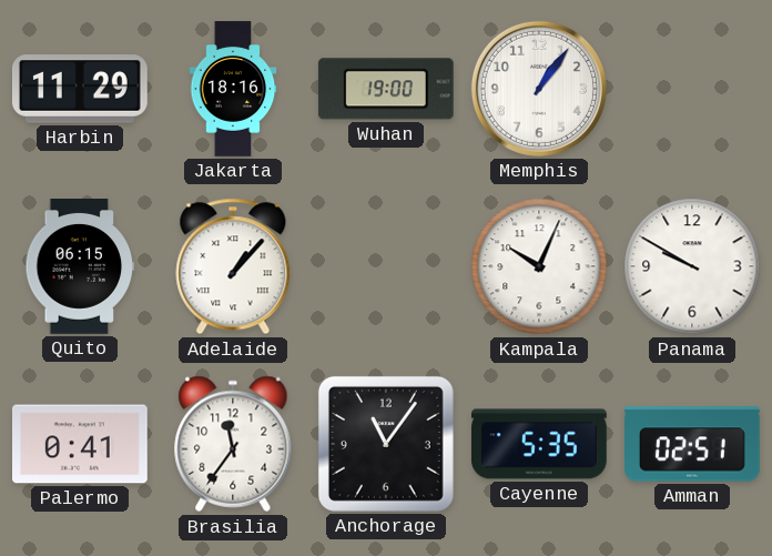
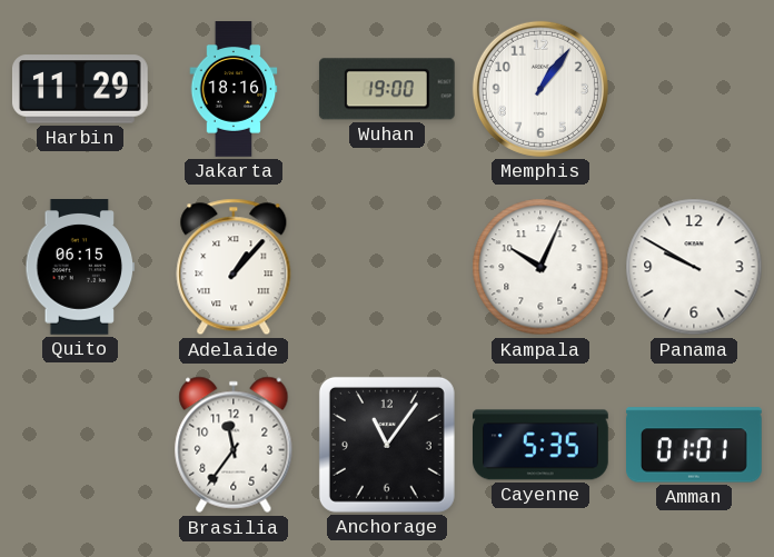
Palermo: 0:41 -> none
Amman: 02:51 -> 01:01
